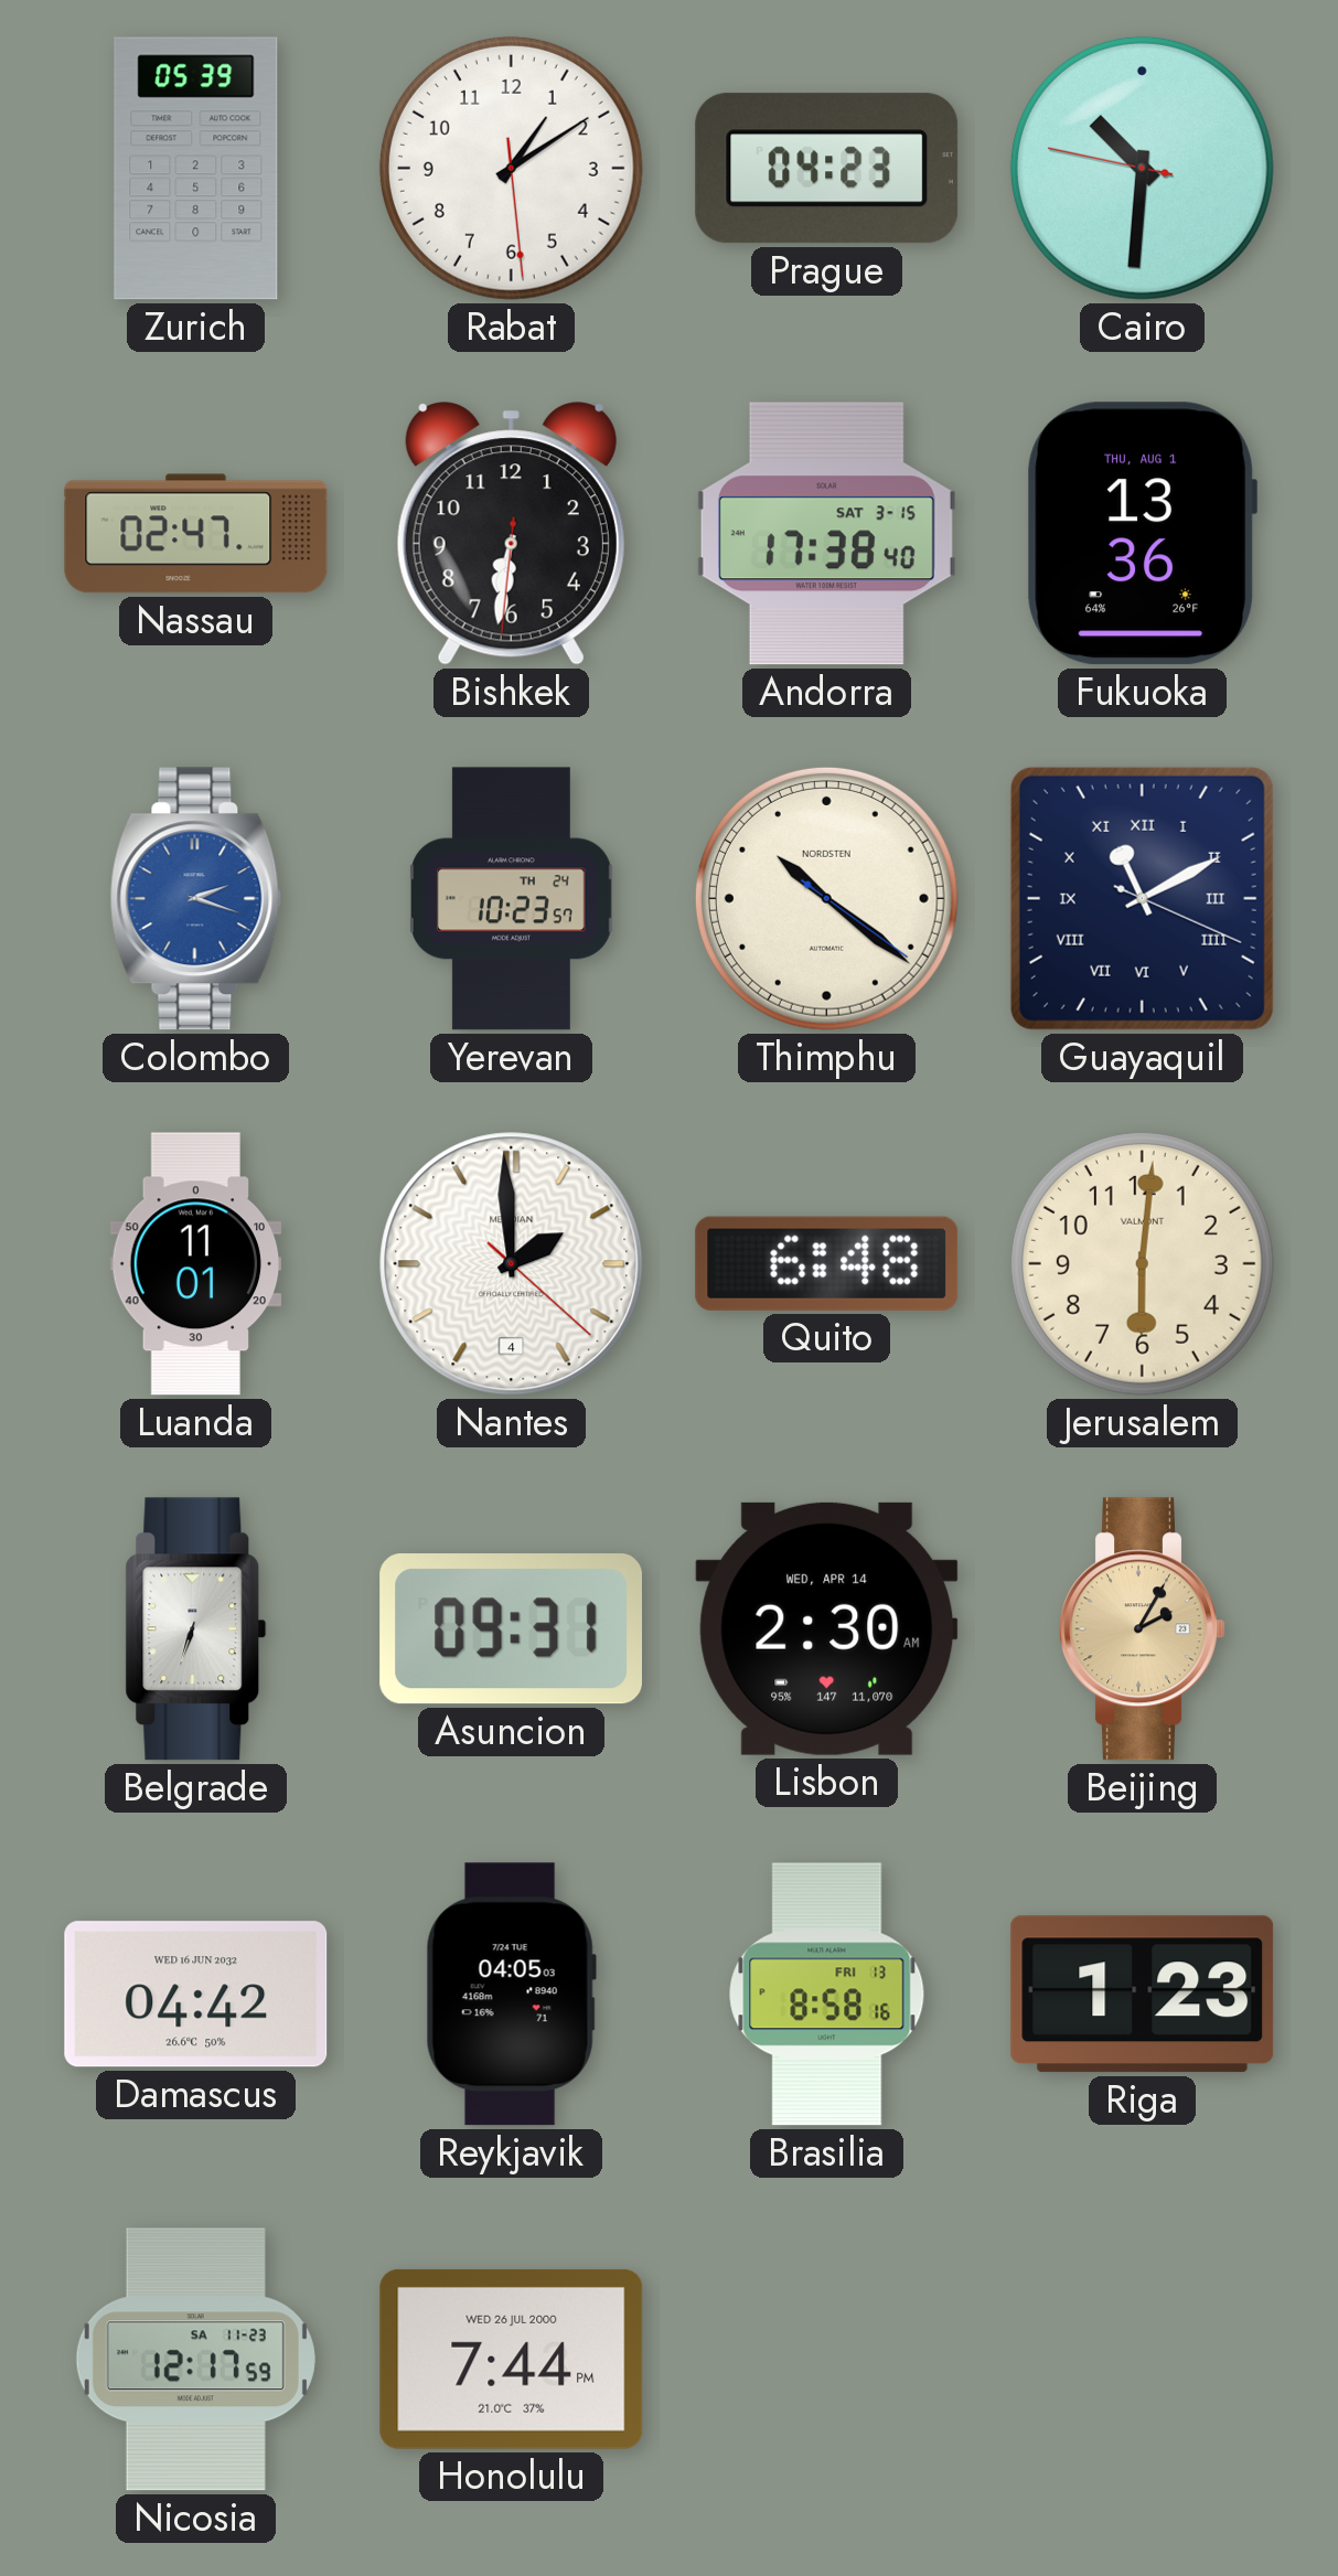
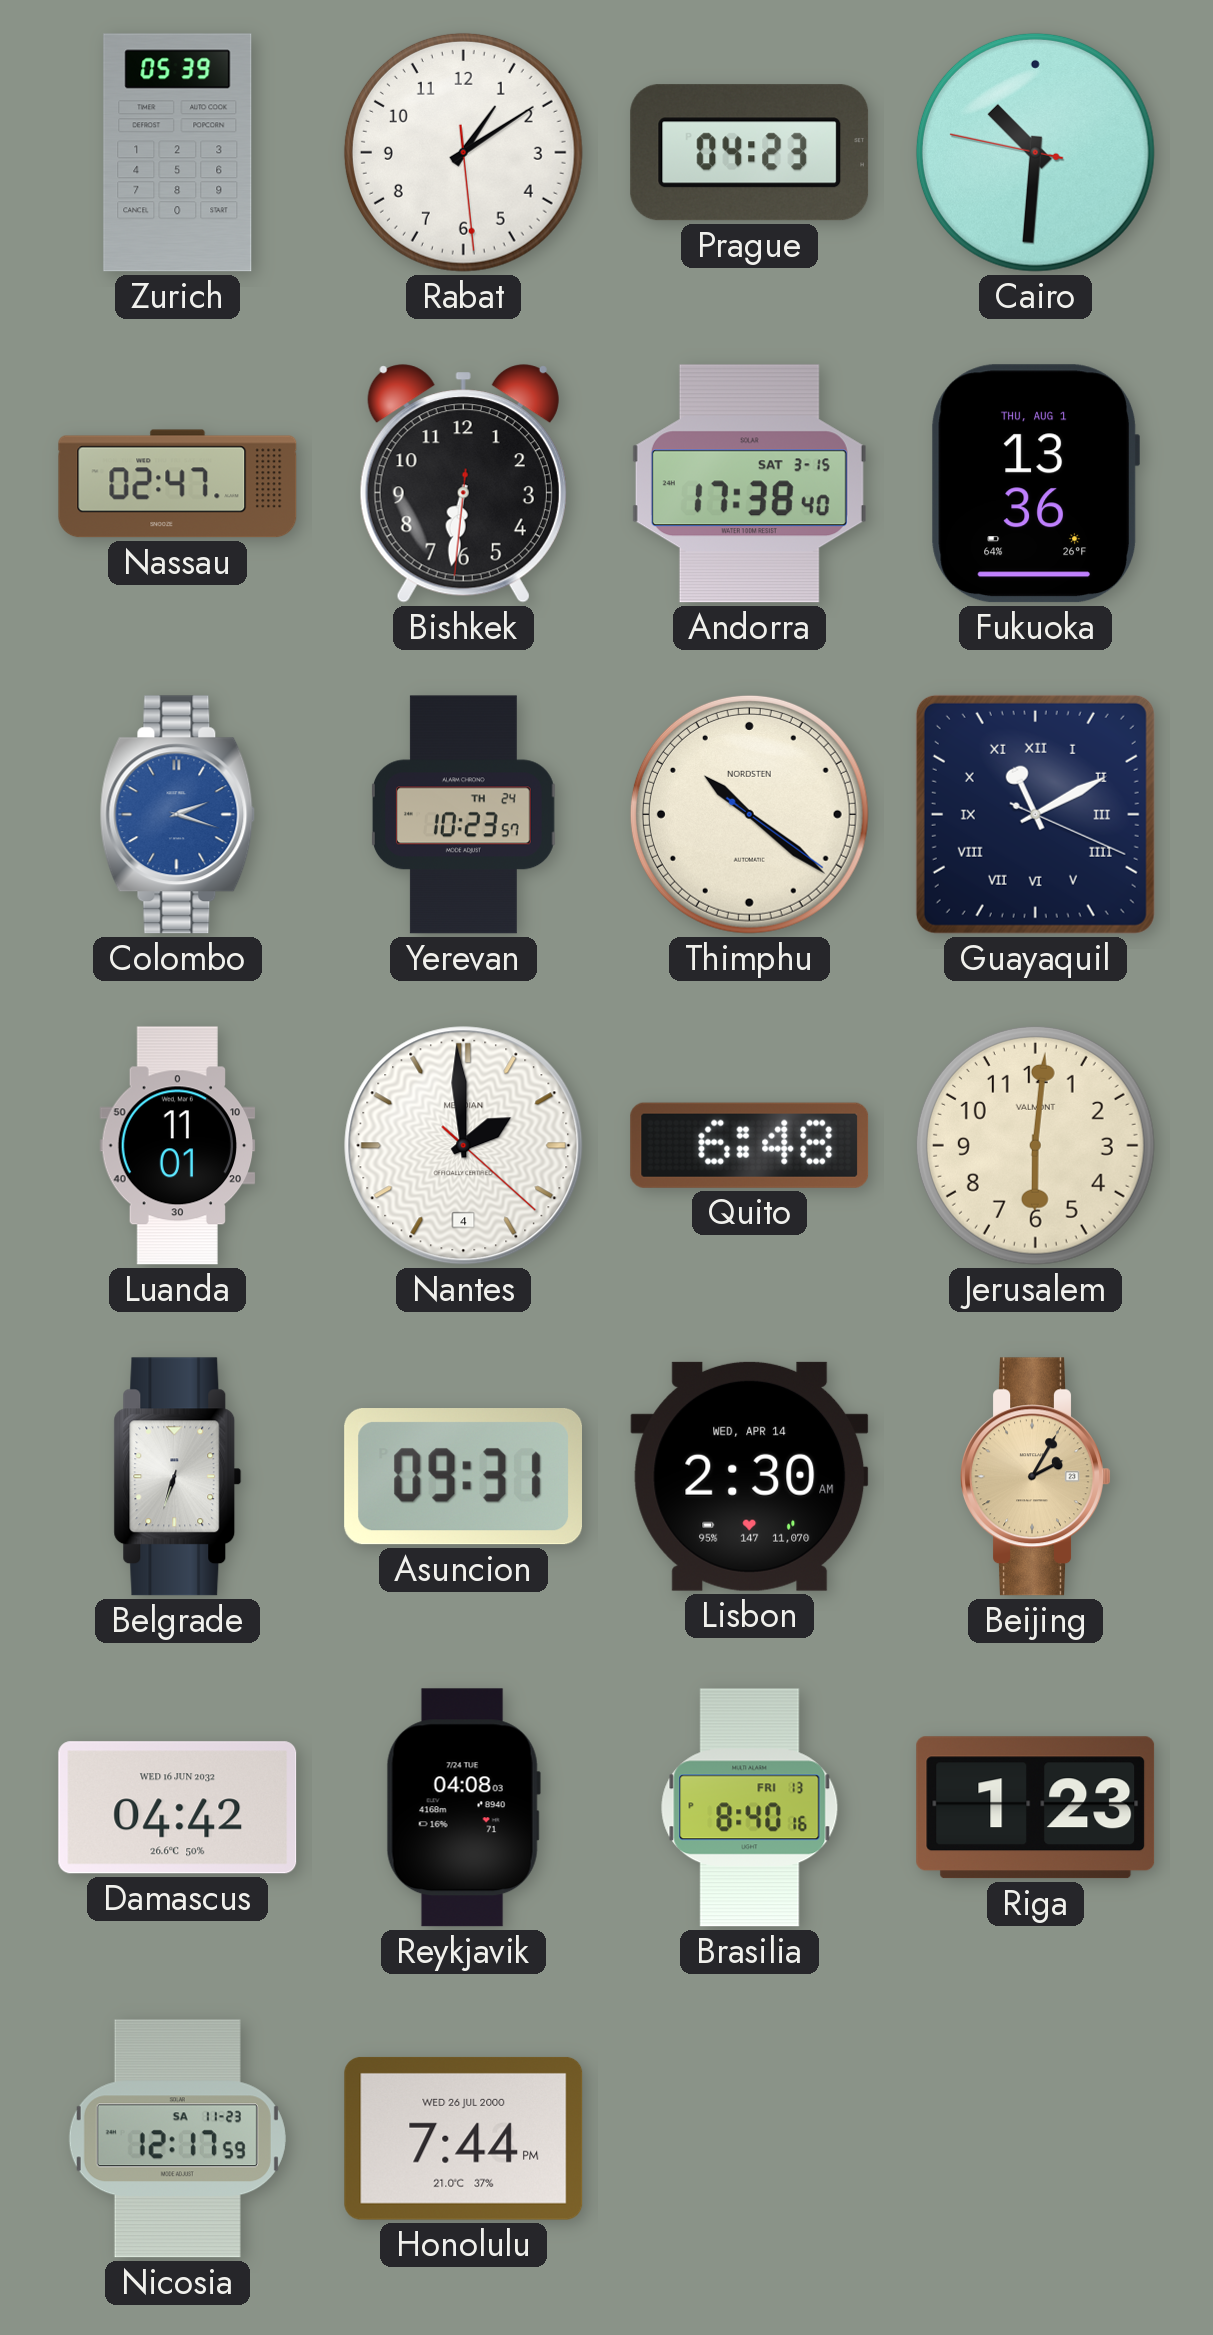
Reykjavik: 04:05 -> 04:08
Brasilia: 8:58 -> 8:40
